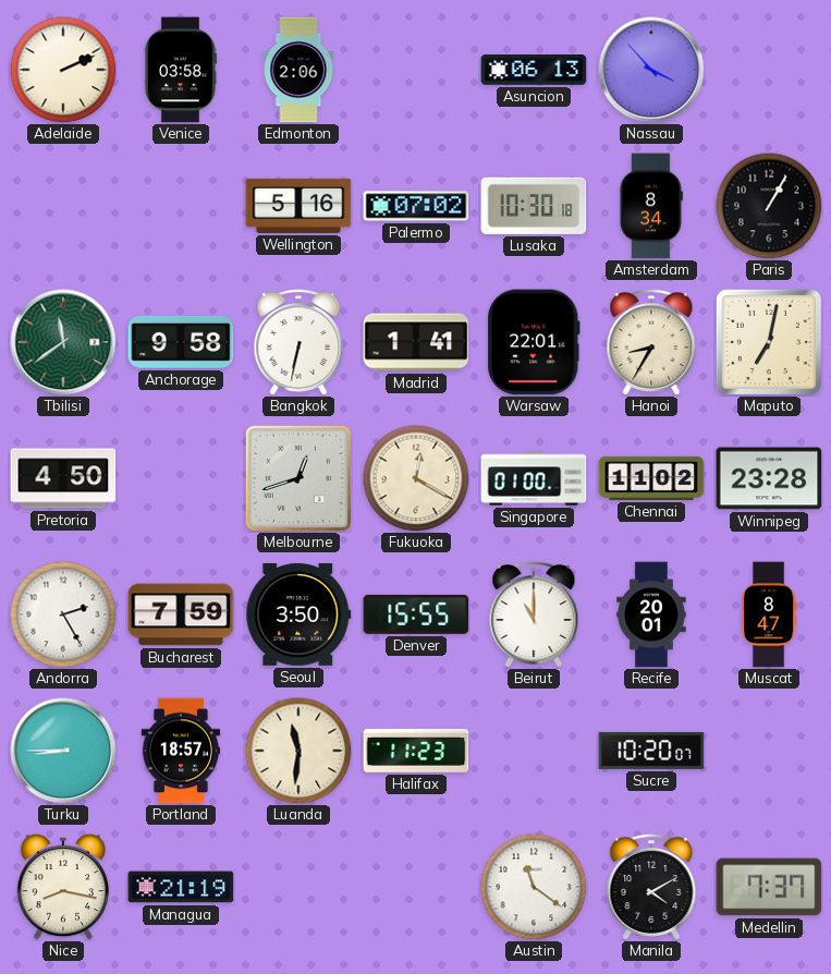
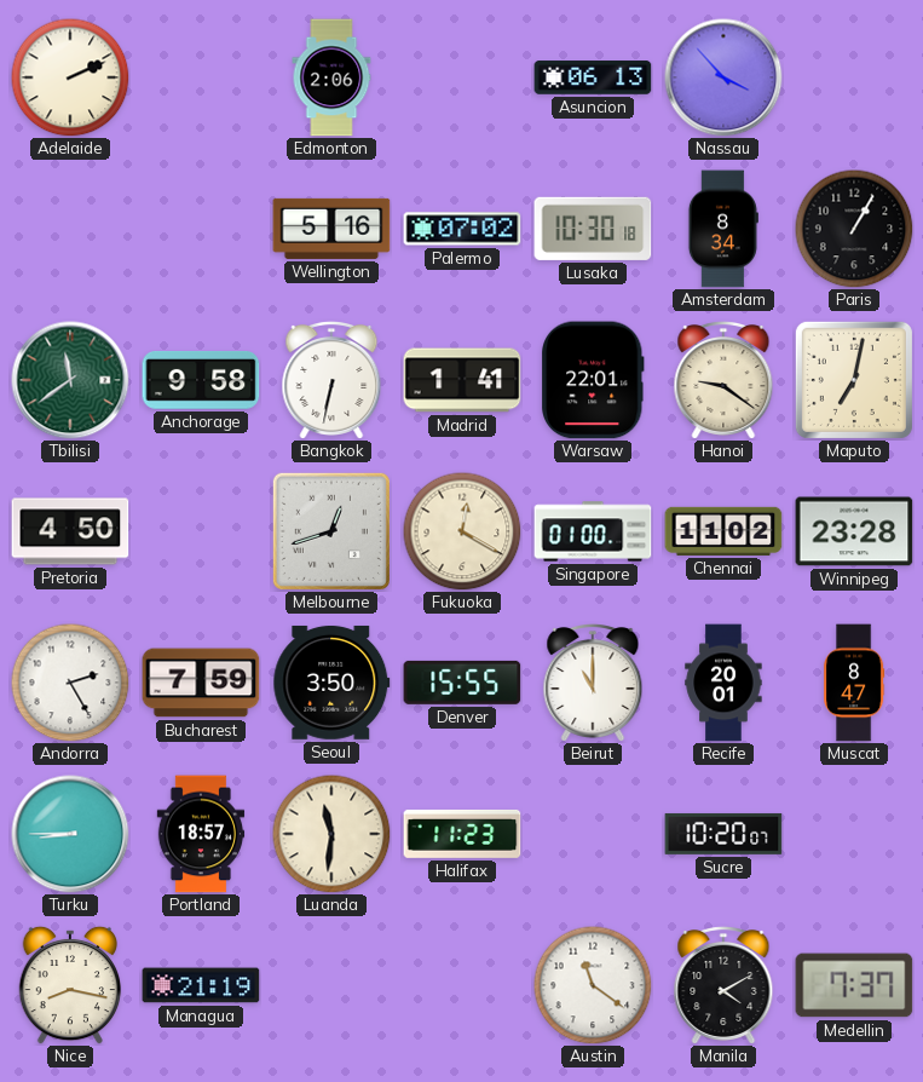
Venice: 03:58 -> none
Hanoi: 8:35 -> 9:21
